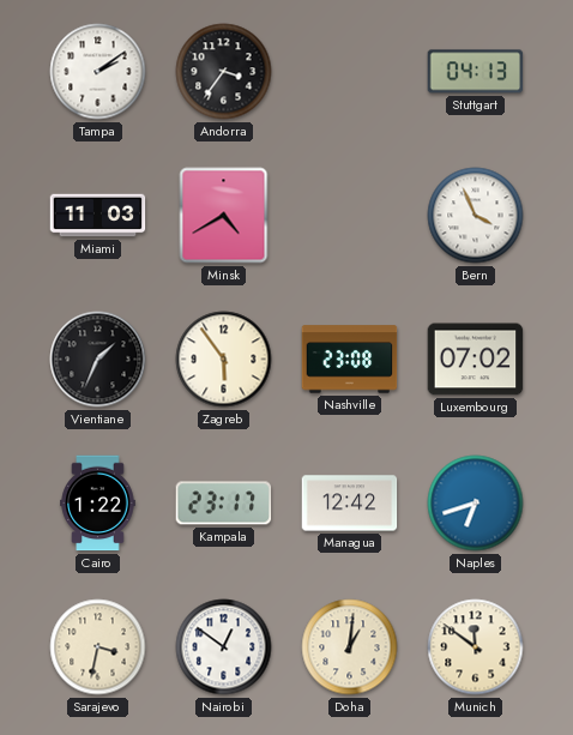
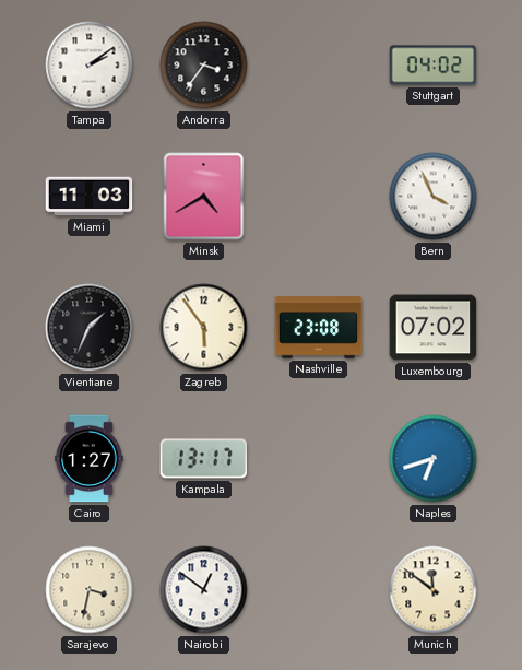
Stuttgart: 04:13 -> 04:02
Cairo: 1:22 -> 1:27
Kampala: 23:17 -> 13:17
Managua: 12:42 -> none
Doha: 1:01 -> none
